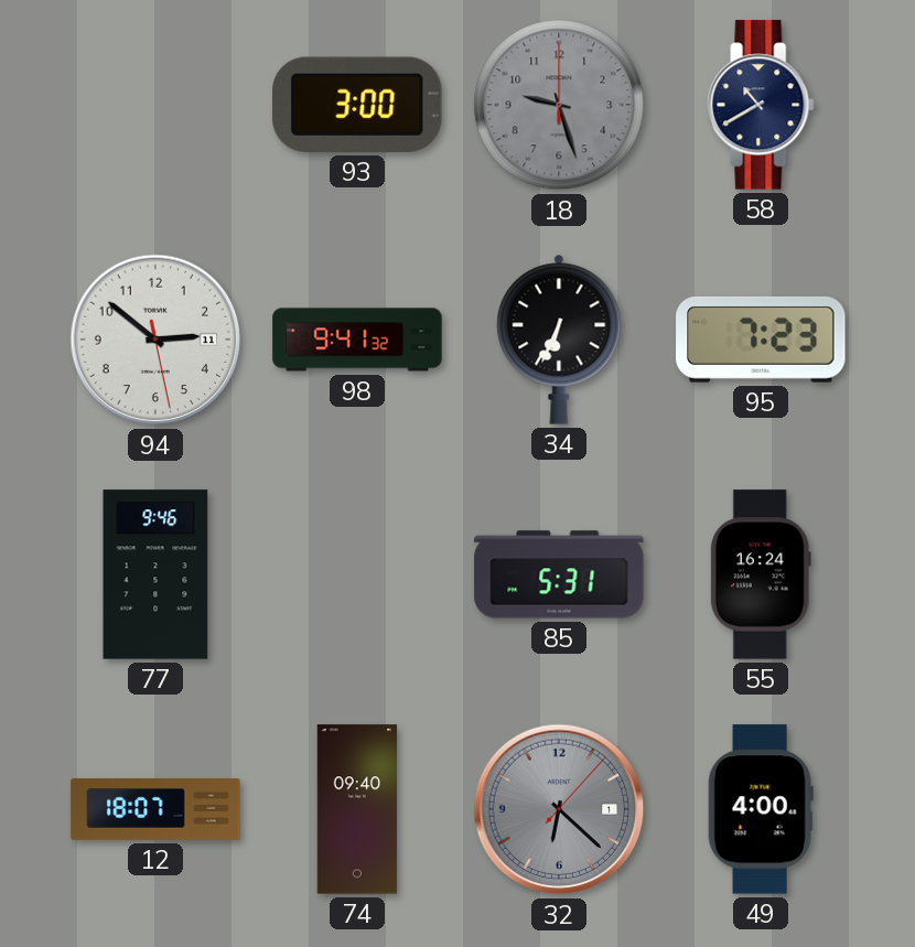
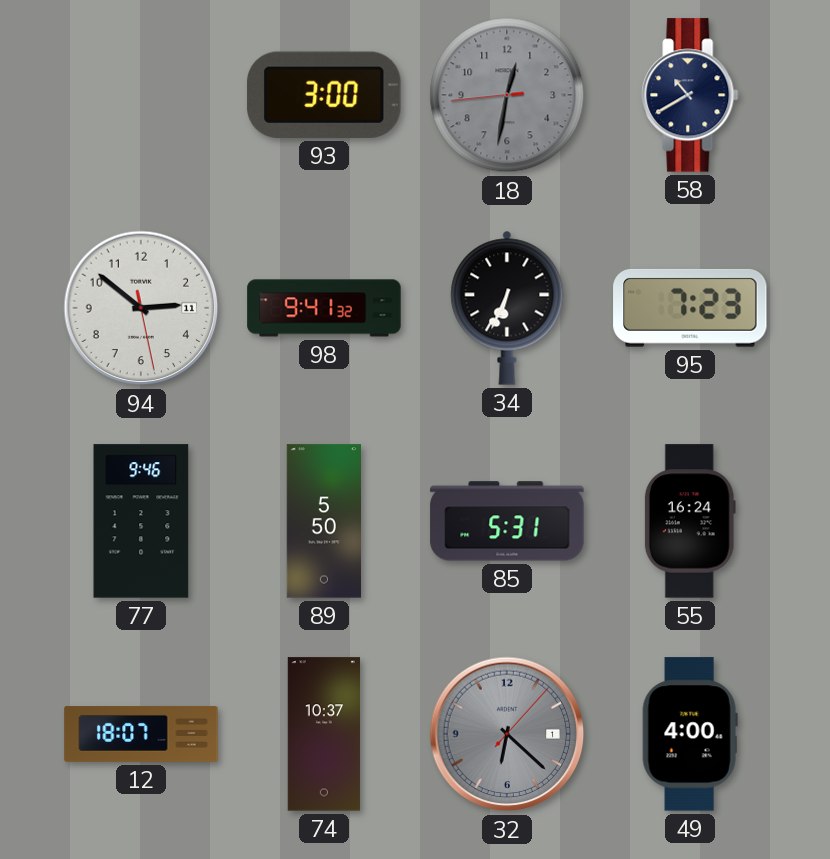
18: 9:27 -> 12:31
89: none -> 5:50
74: 09:40 -> 10:37
